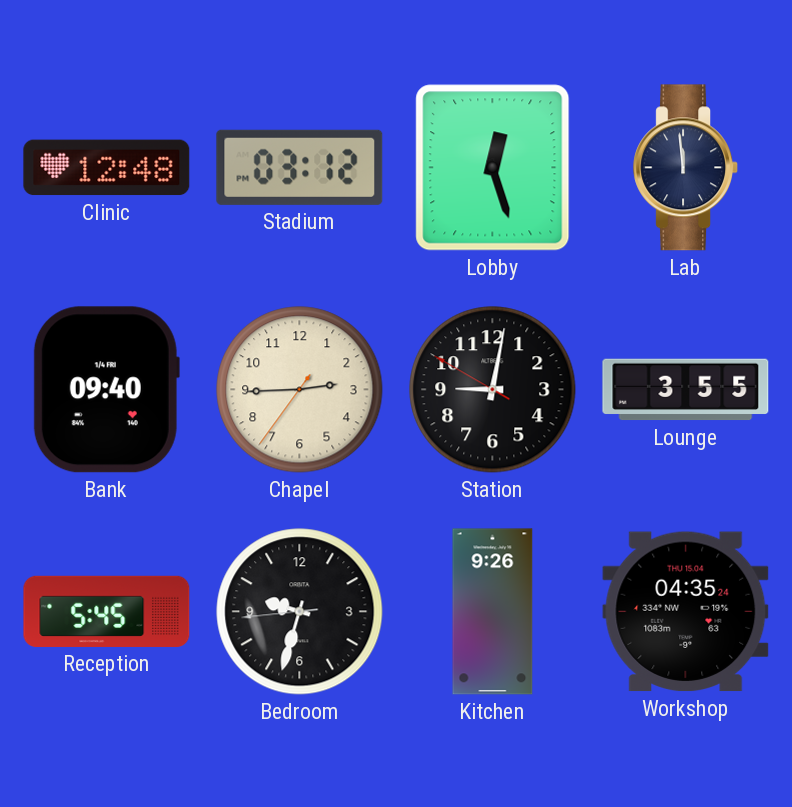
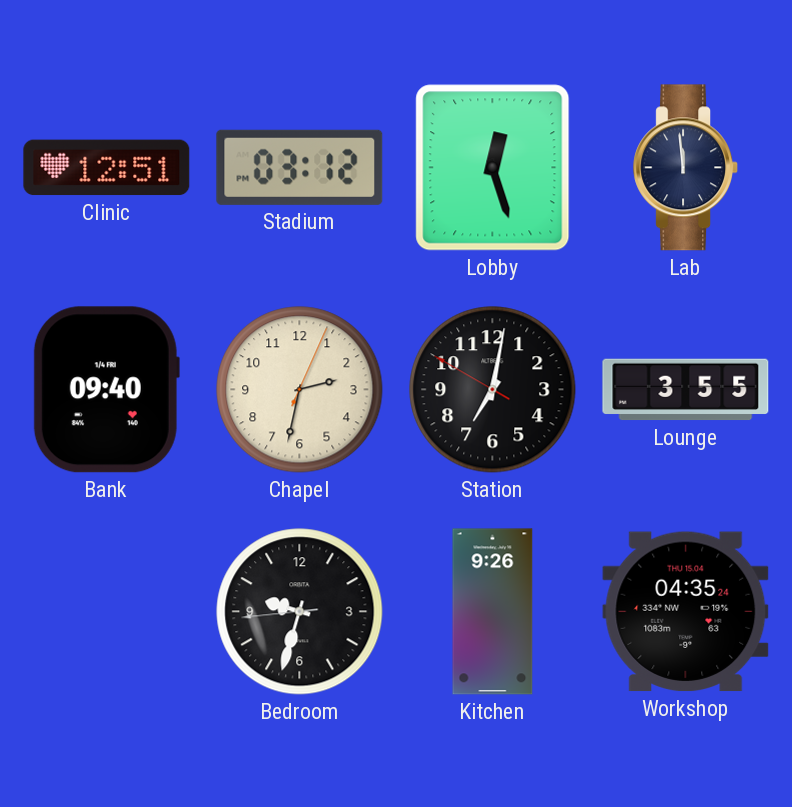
Clinic: 12:48 -> 12:51
Chapel: 2:44 -> 2:32
Station: 9:01 -> 7:01
Reception: 5:45 -> none
